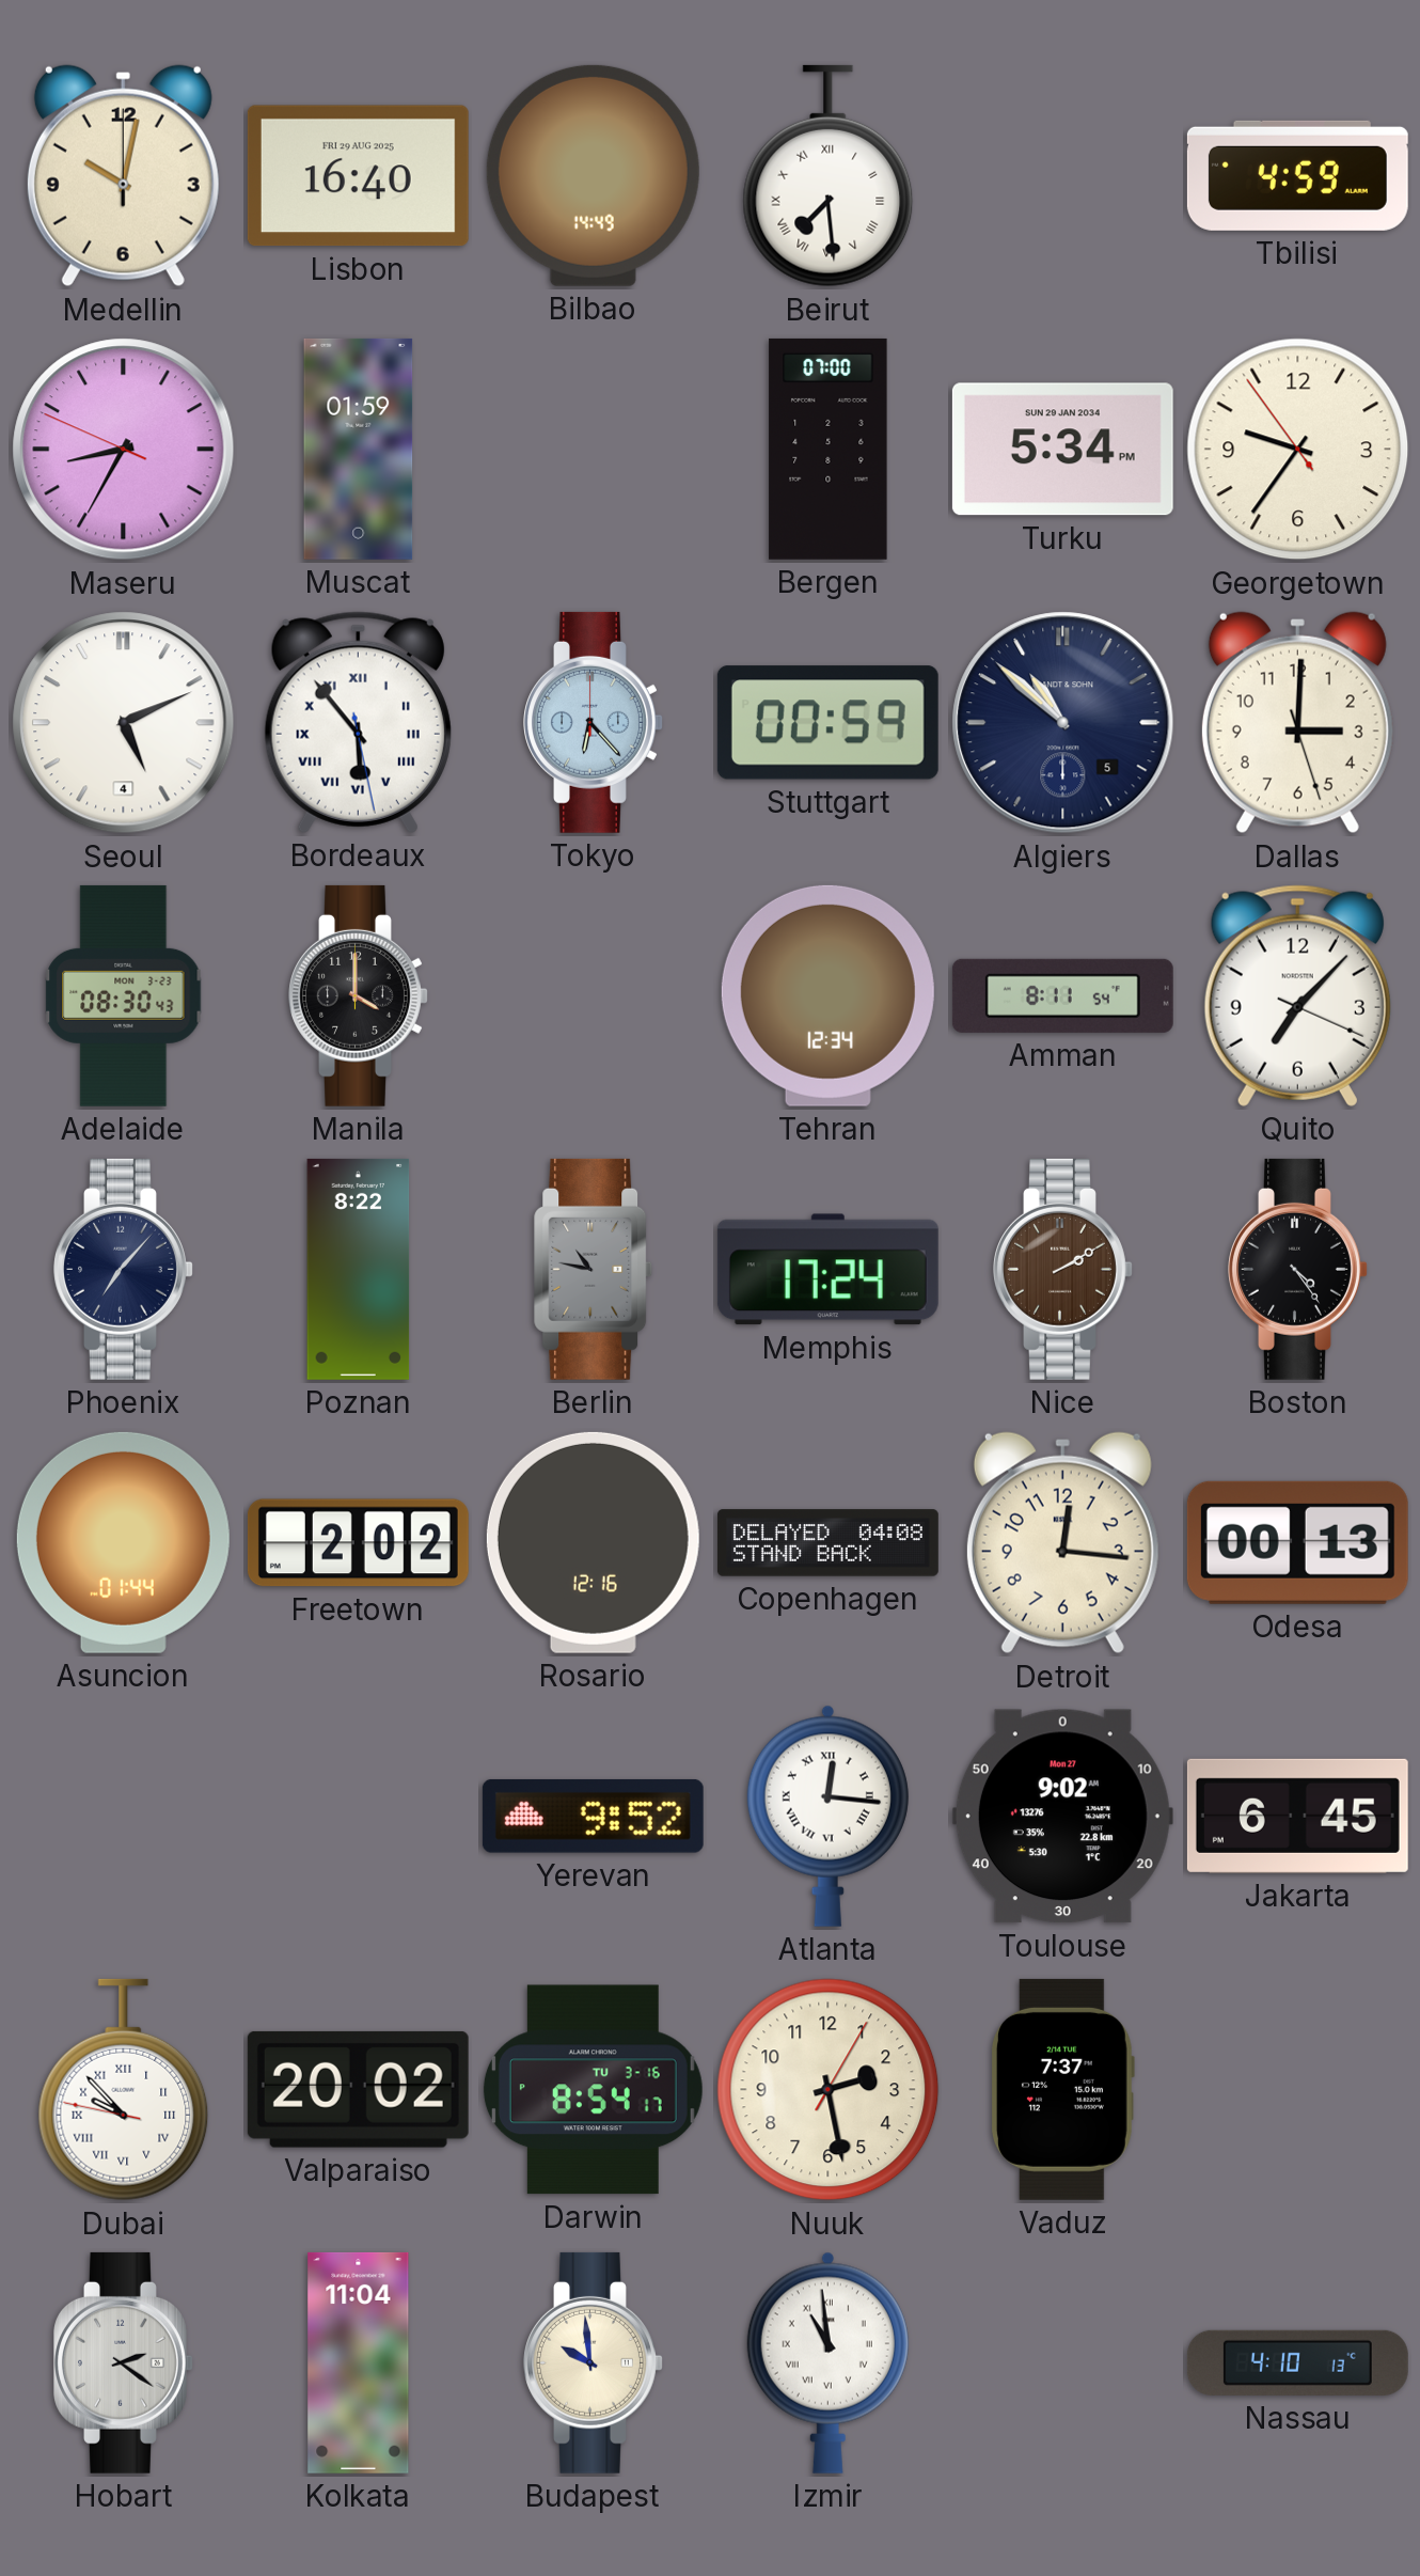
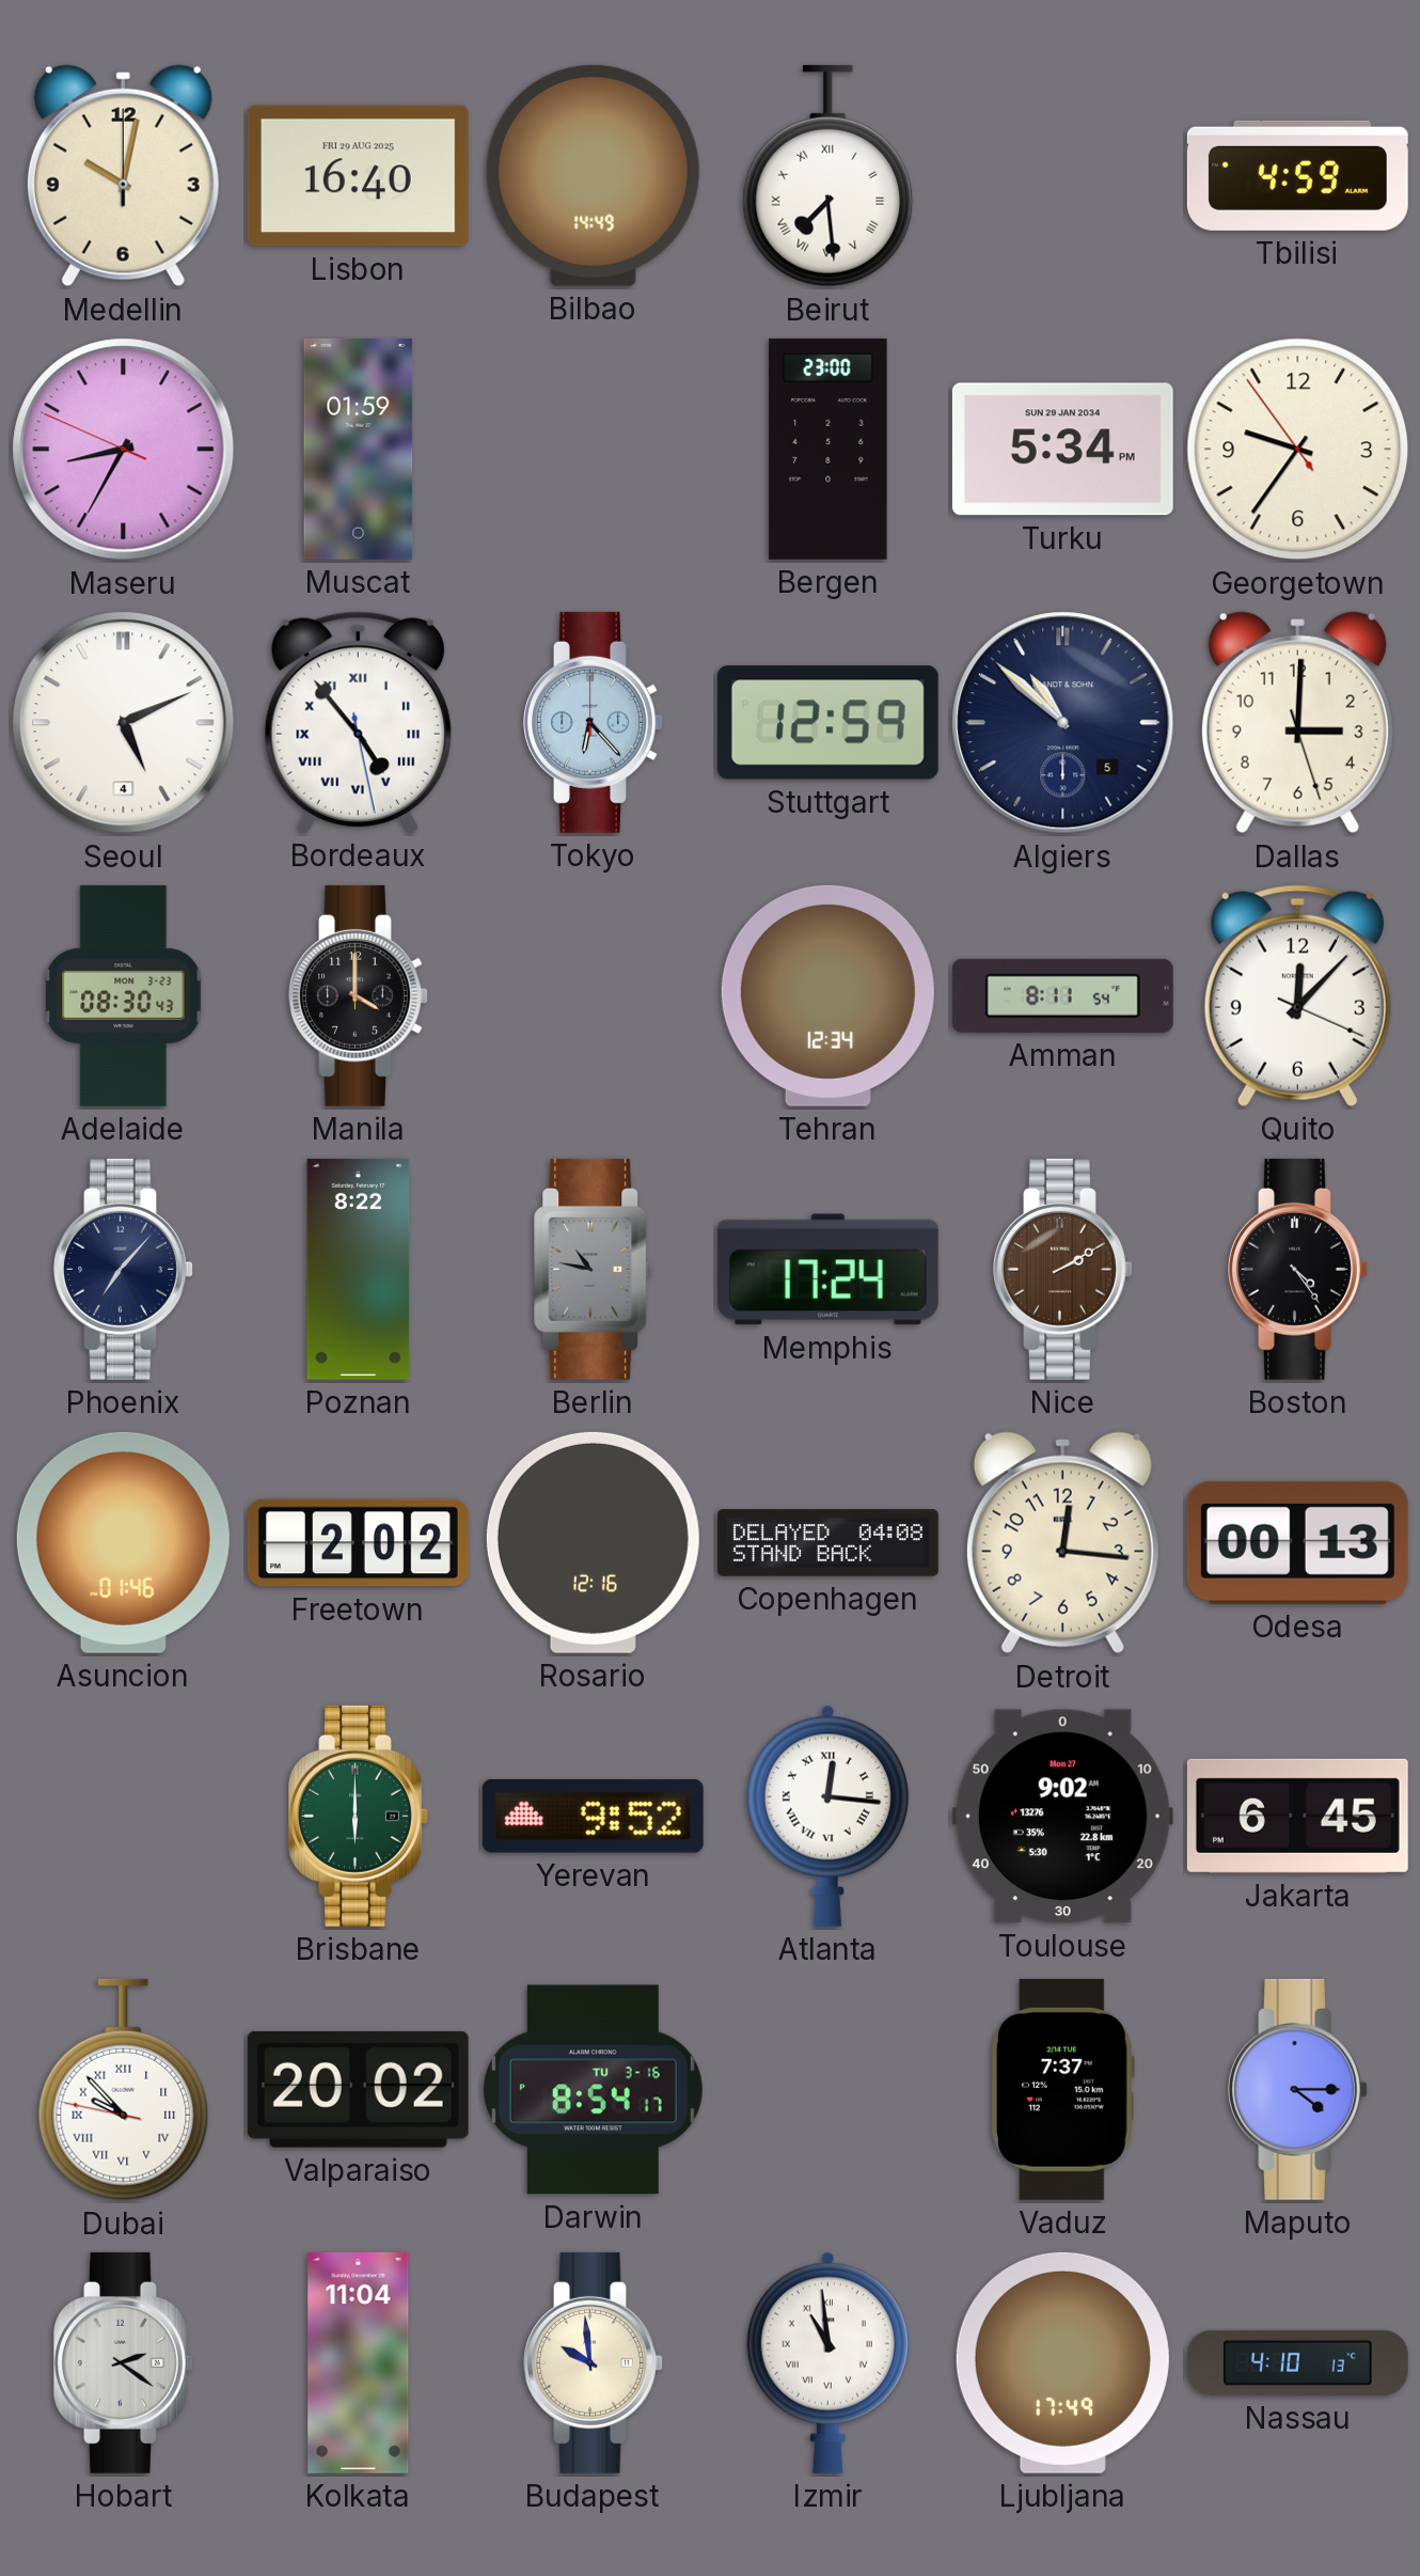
Bergen: 07:00 -> 23:00
Bordeaux: 5:53 -> 4:53
Stuttgart: 00:59 -> 12:59
Quito: 7:07 -> 12:07
Asuncion: 01:44 -> 01:46
Brisbane: none -> 6:00
Nuuk: 2:28 -> none
Maputo: none -> 4:15
Ljubljana: none -> 17:49
